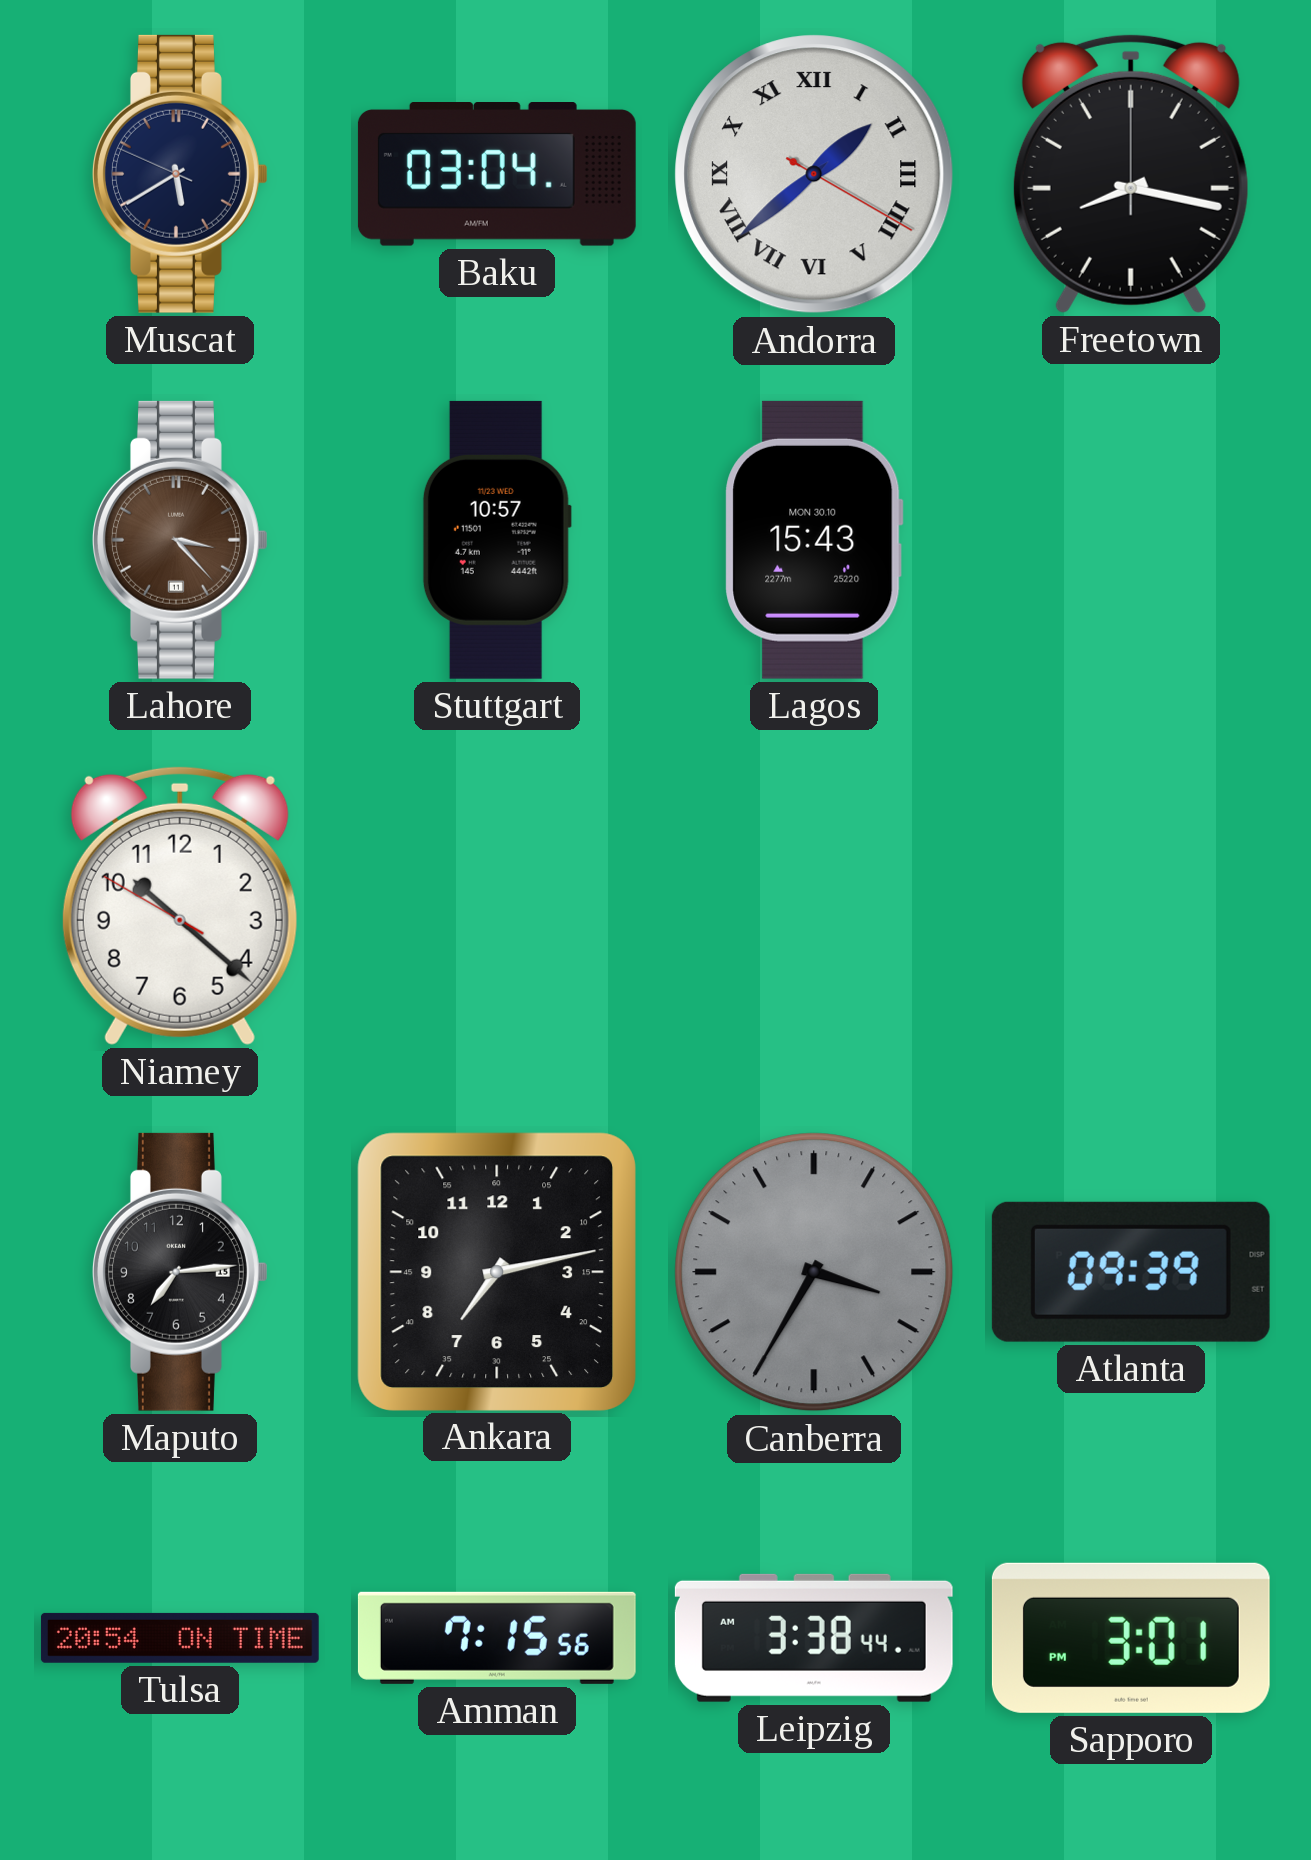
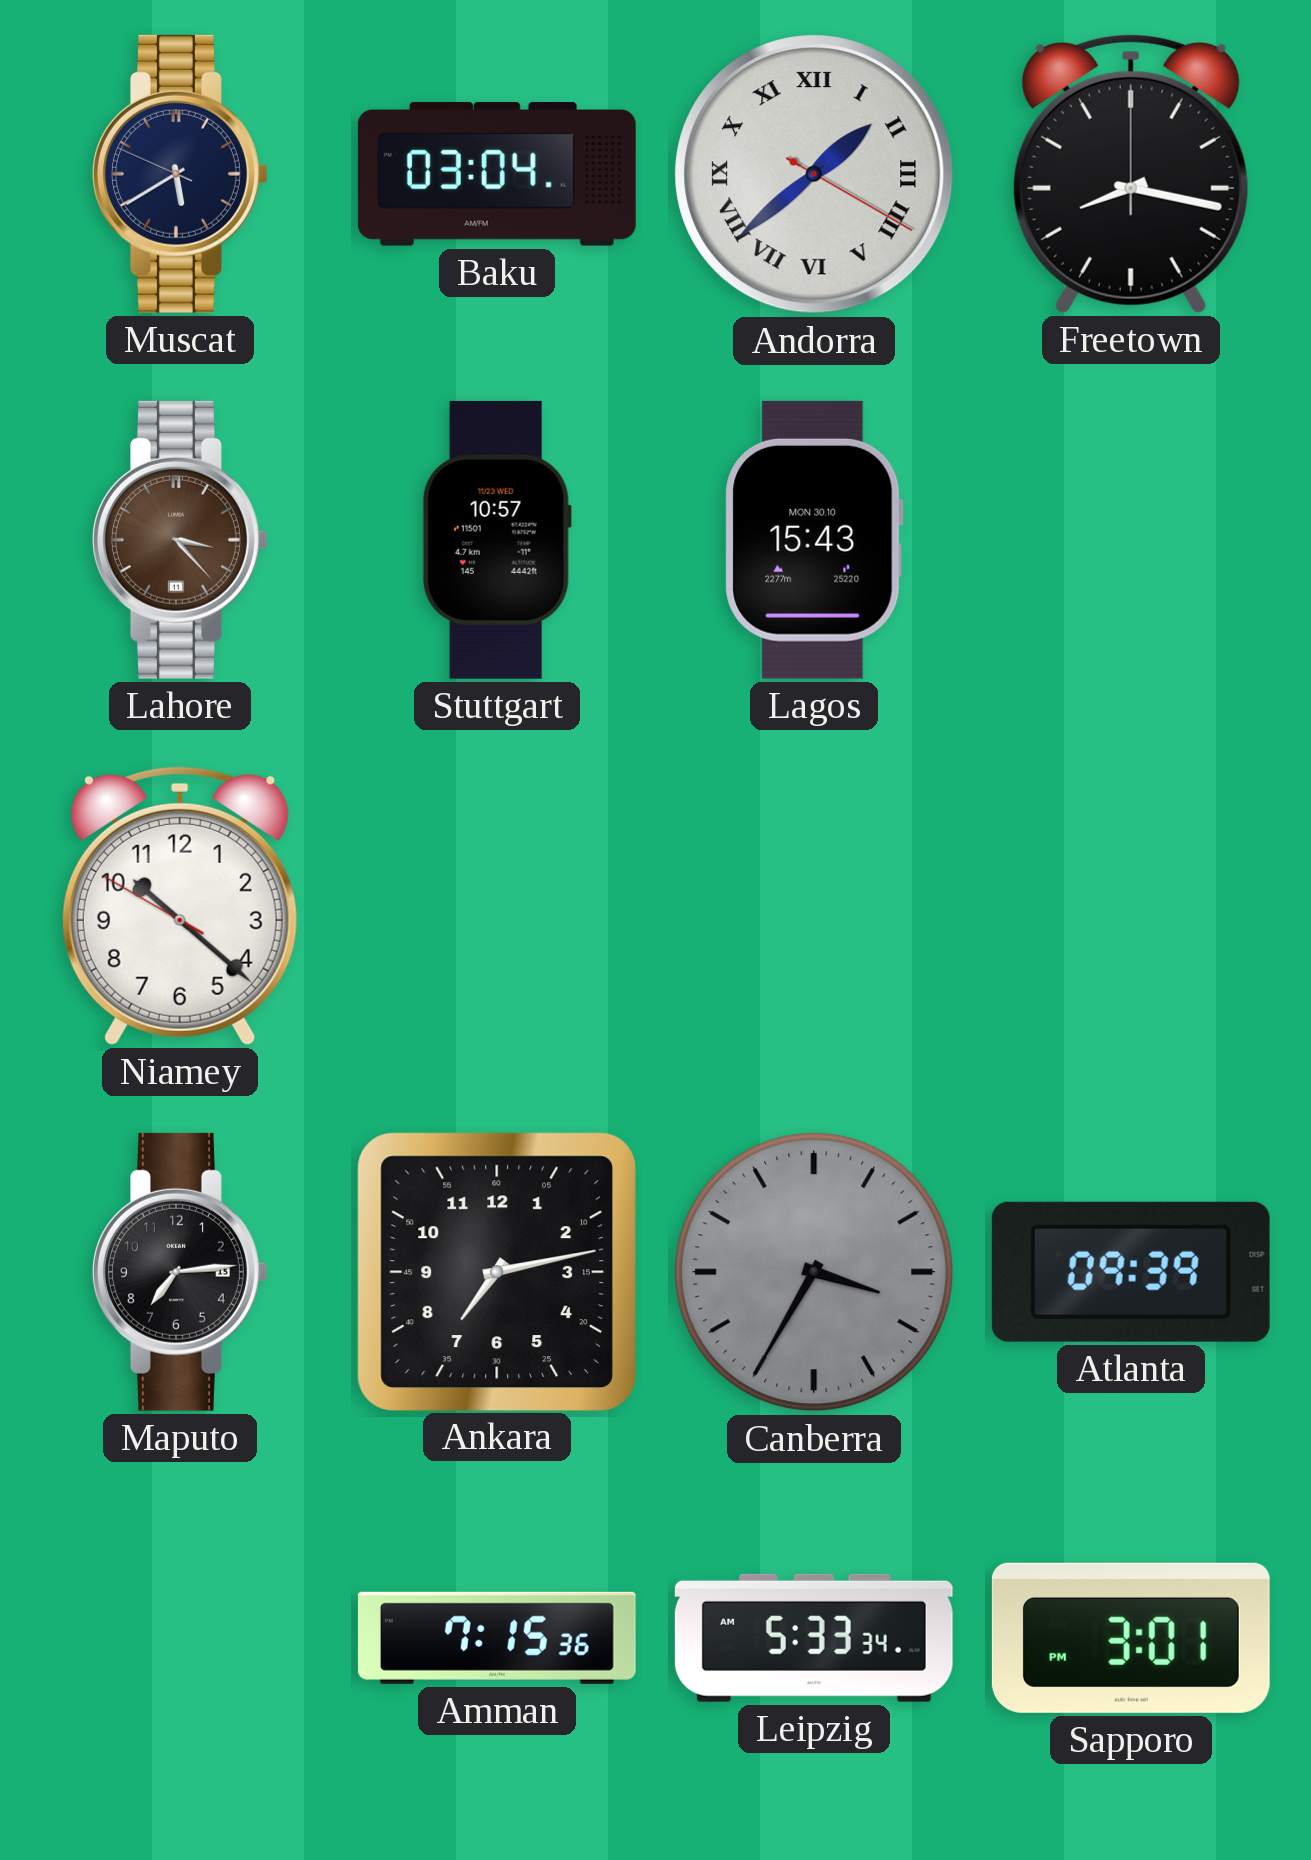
Tulsa: 20:54 -> none
Amman: 7:15:56 -> 7:15:36
Leipzig: 3:38 -> 5:33
